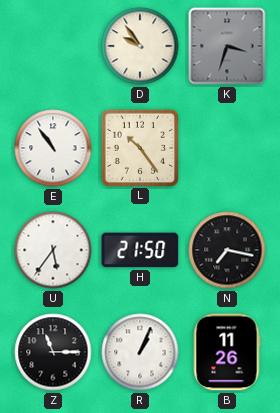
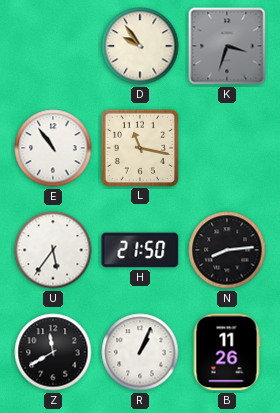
L: 10:24 -> 11:17
N: 7:17 -> 8:14
Z: 11:15 -> 11:40
